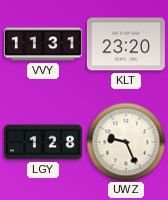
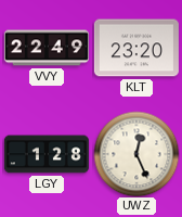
VVY: 11:31 -> 22:49
UWZ: 9:26 -> 12:26
